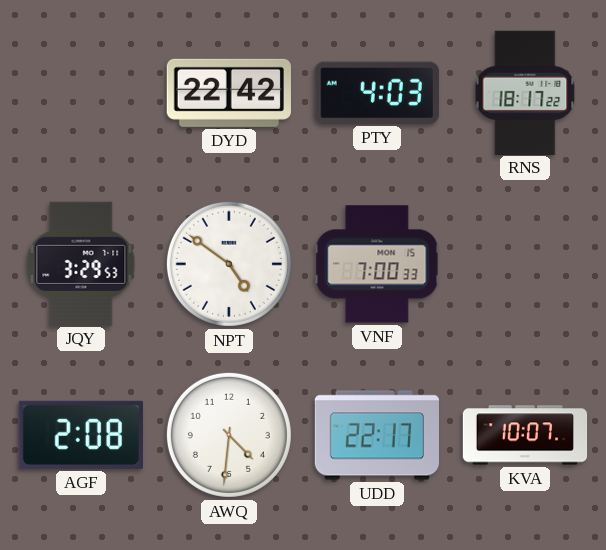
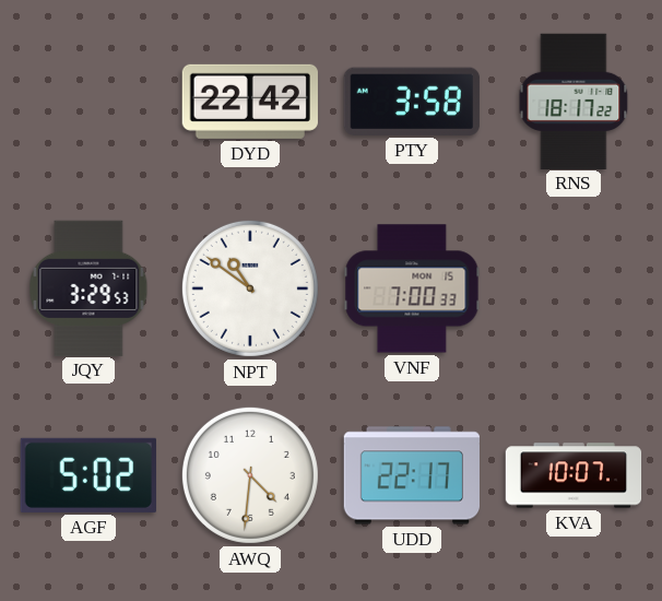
PTY: 4:03 -> 3:58
NPT: 4:51 -> 10:51
AGF: 2:08 -> 5:02
